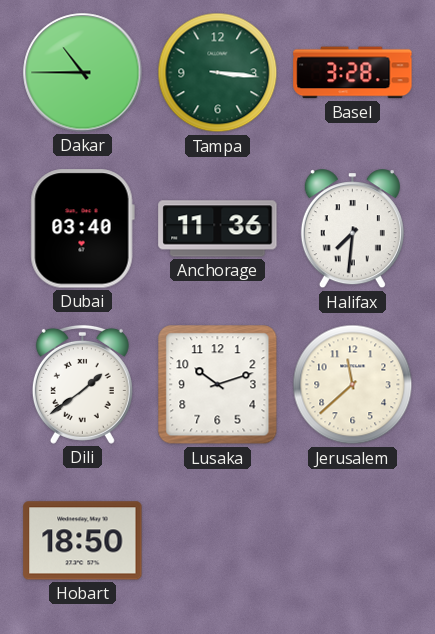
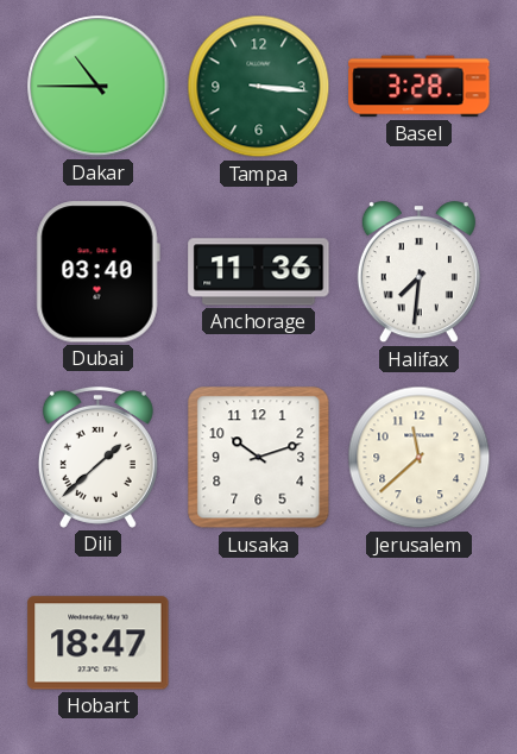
Dili: 1:39 -> 1:38
Hobart: 18:50 -> 18:47
